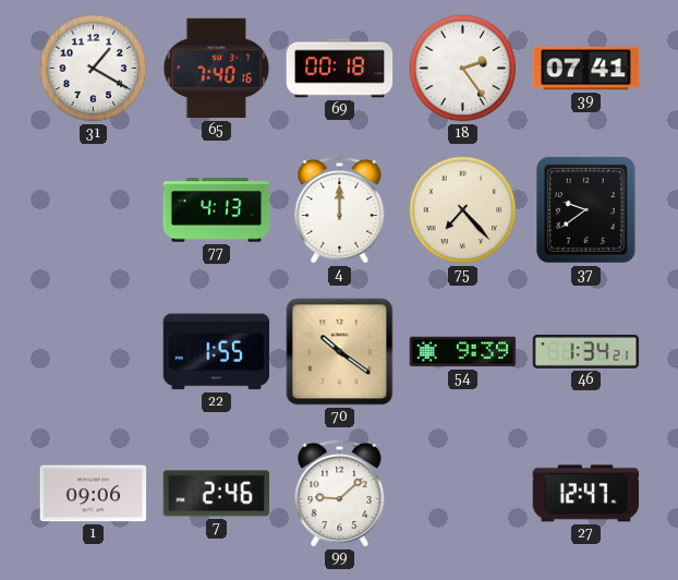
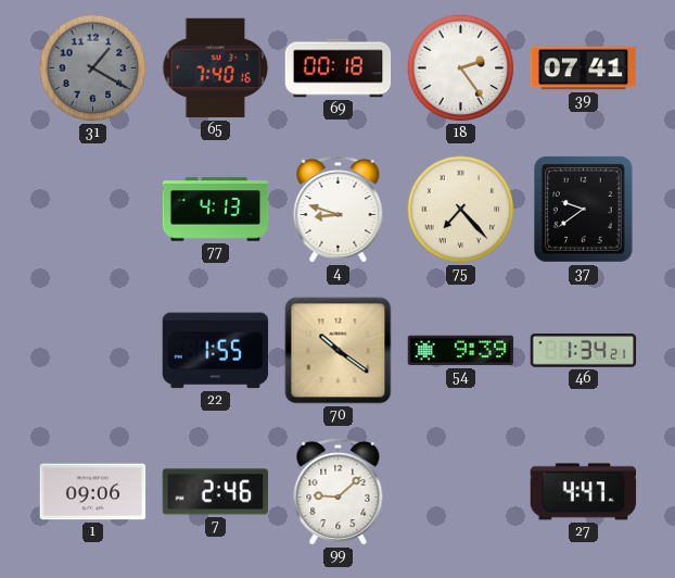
31 dial: white -> grey
4: 12:00 -> 8:48
27: 12:47 -> 4:47
